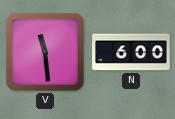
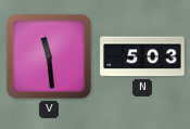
N: 6:00 -> 5:03
